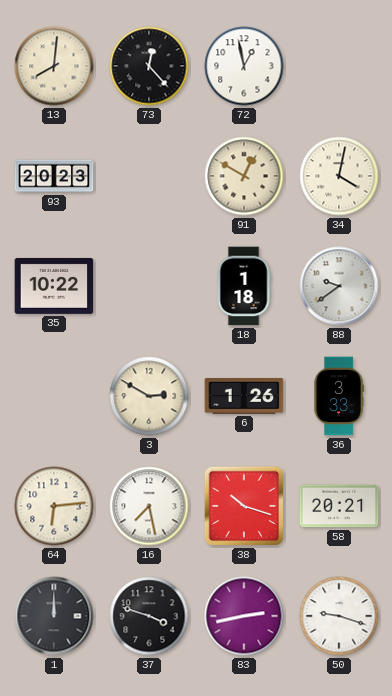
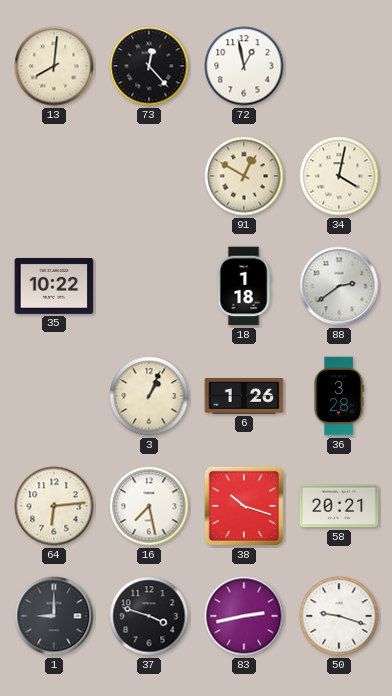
93: 20:23 -> none
88: 9:39 -> 2:39
3: 2:50 -> 1:04
36: 3:33 -> 3:28
1: 12:00 -> 9:00
